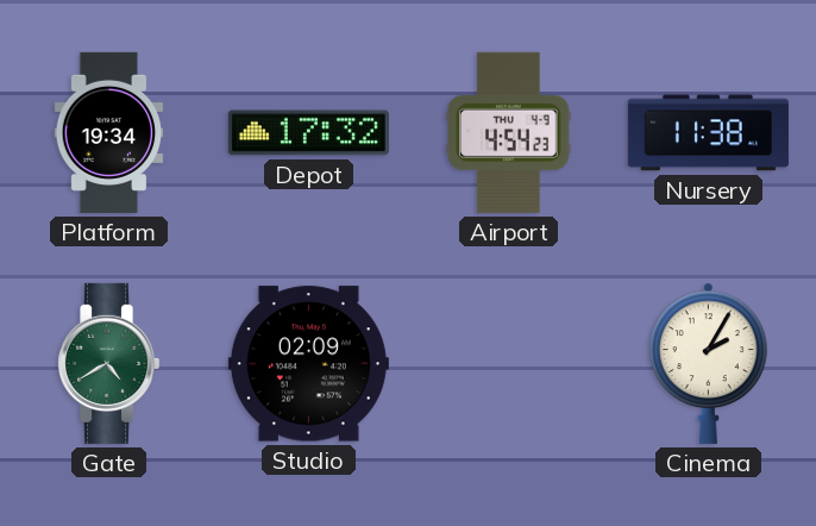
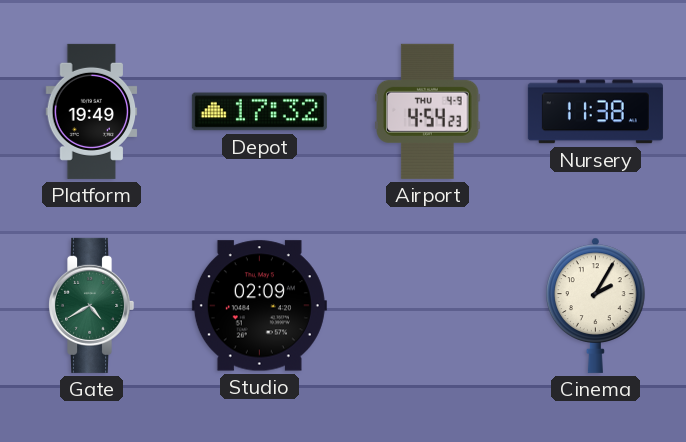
Platform: 19:34 -> 19:49
